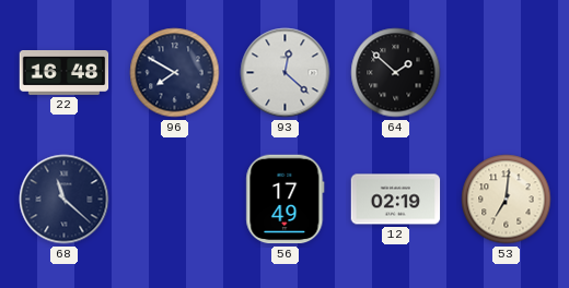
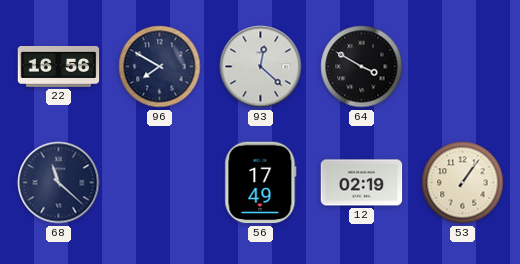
22: 16:48 -> 16:56
64: 1:52 -> 3:50
53: 7:01 -> 1:06
